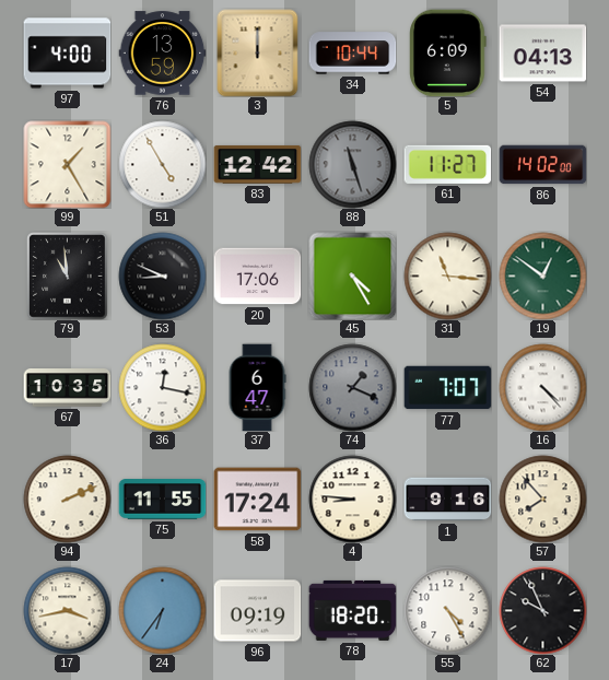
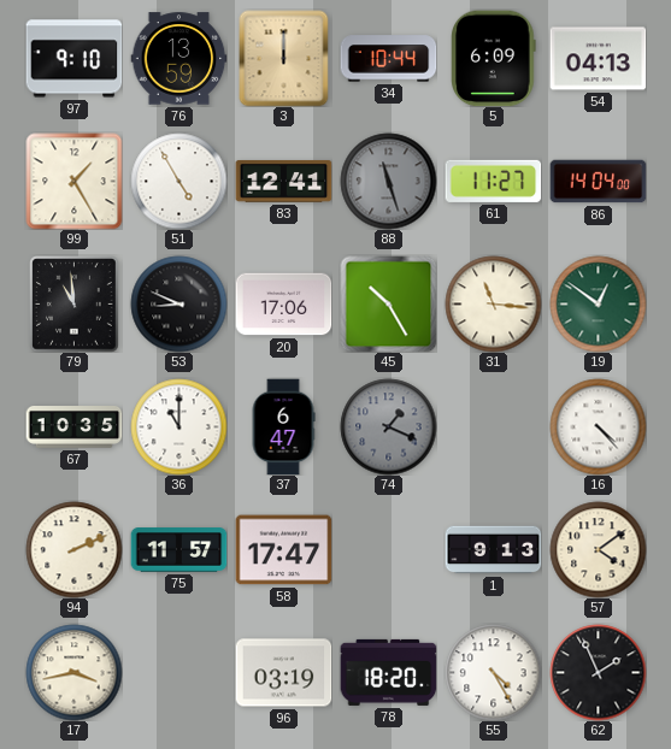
97: 4:00 -> 9:10
83: 12:42 -> 12:41
86: 14:02 -> 14:04
45: 4:25 -> 10:25
36: 12:17 -> 11:00
77: 7:07 -> none
75: 11:55 -> 11:57
58: 17:24 -> 17:47
4: 8:46 -> none
1: 9:16 -> 9:13
57: 7:53 -> 4:09
24: 6:36 -> none
96: 09:19 -> 03:19
62: 9:56 -> 1:56
